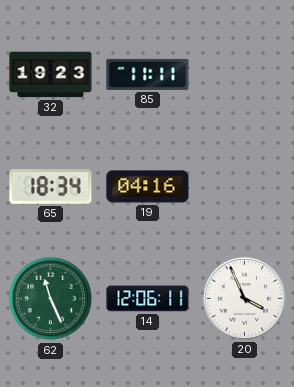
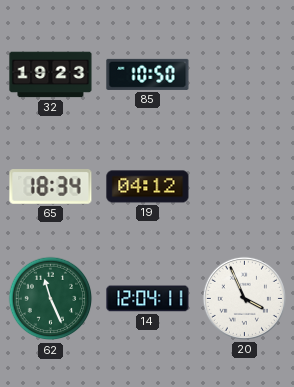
85: 11:11 -> 10:50
19: 04:16 -> 04:12
14: 12:06 -> 12:04
